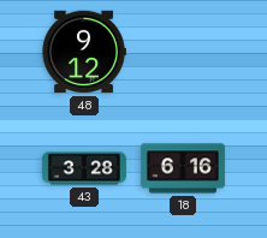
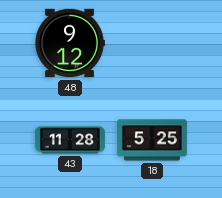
43: 3:28 -> 11:28
18: 6:16 -> 5:25
